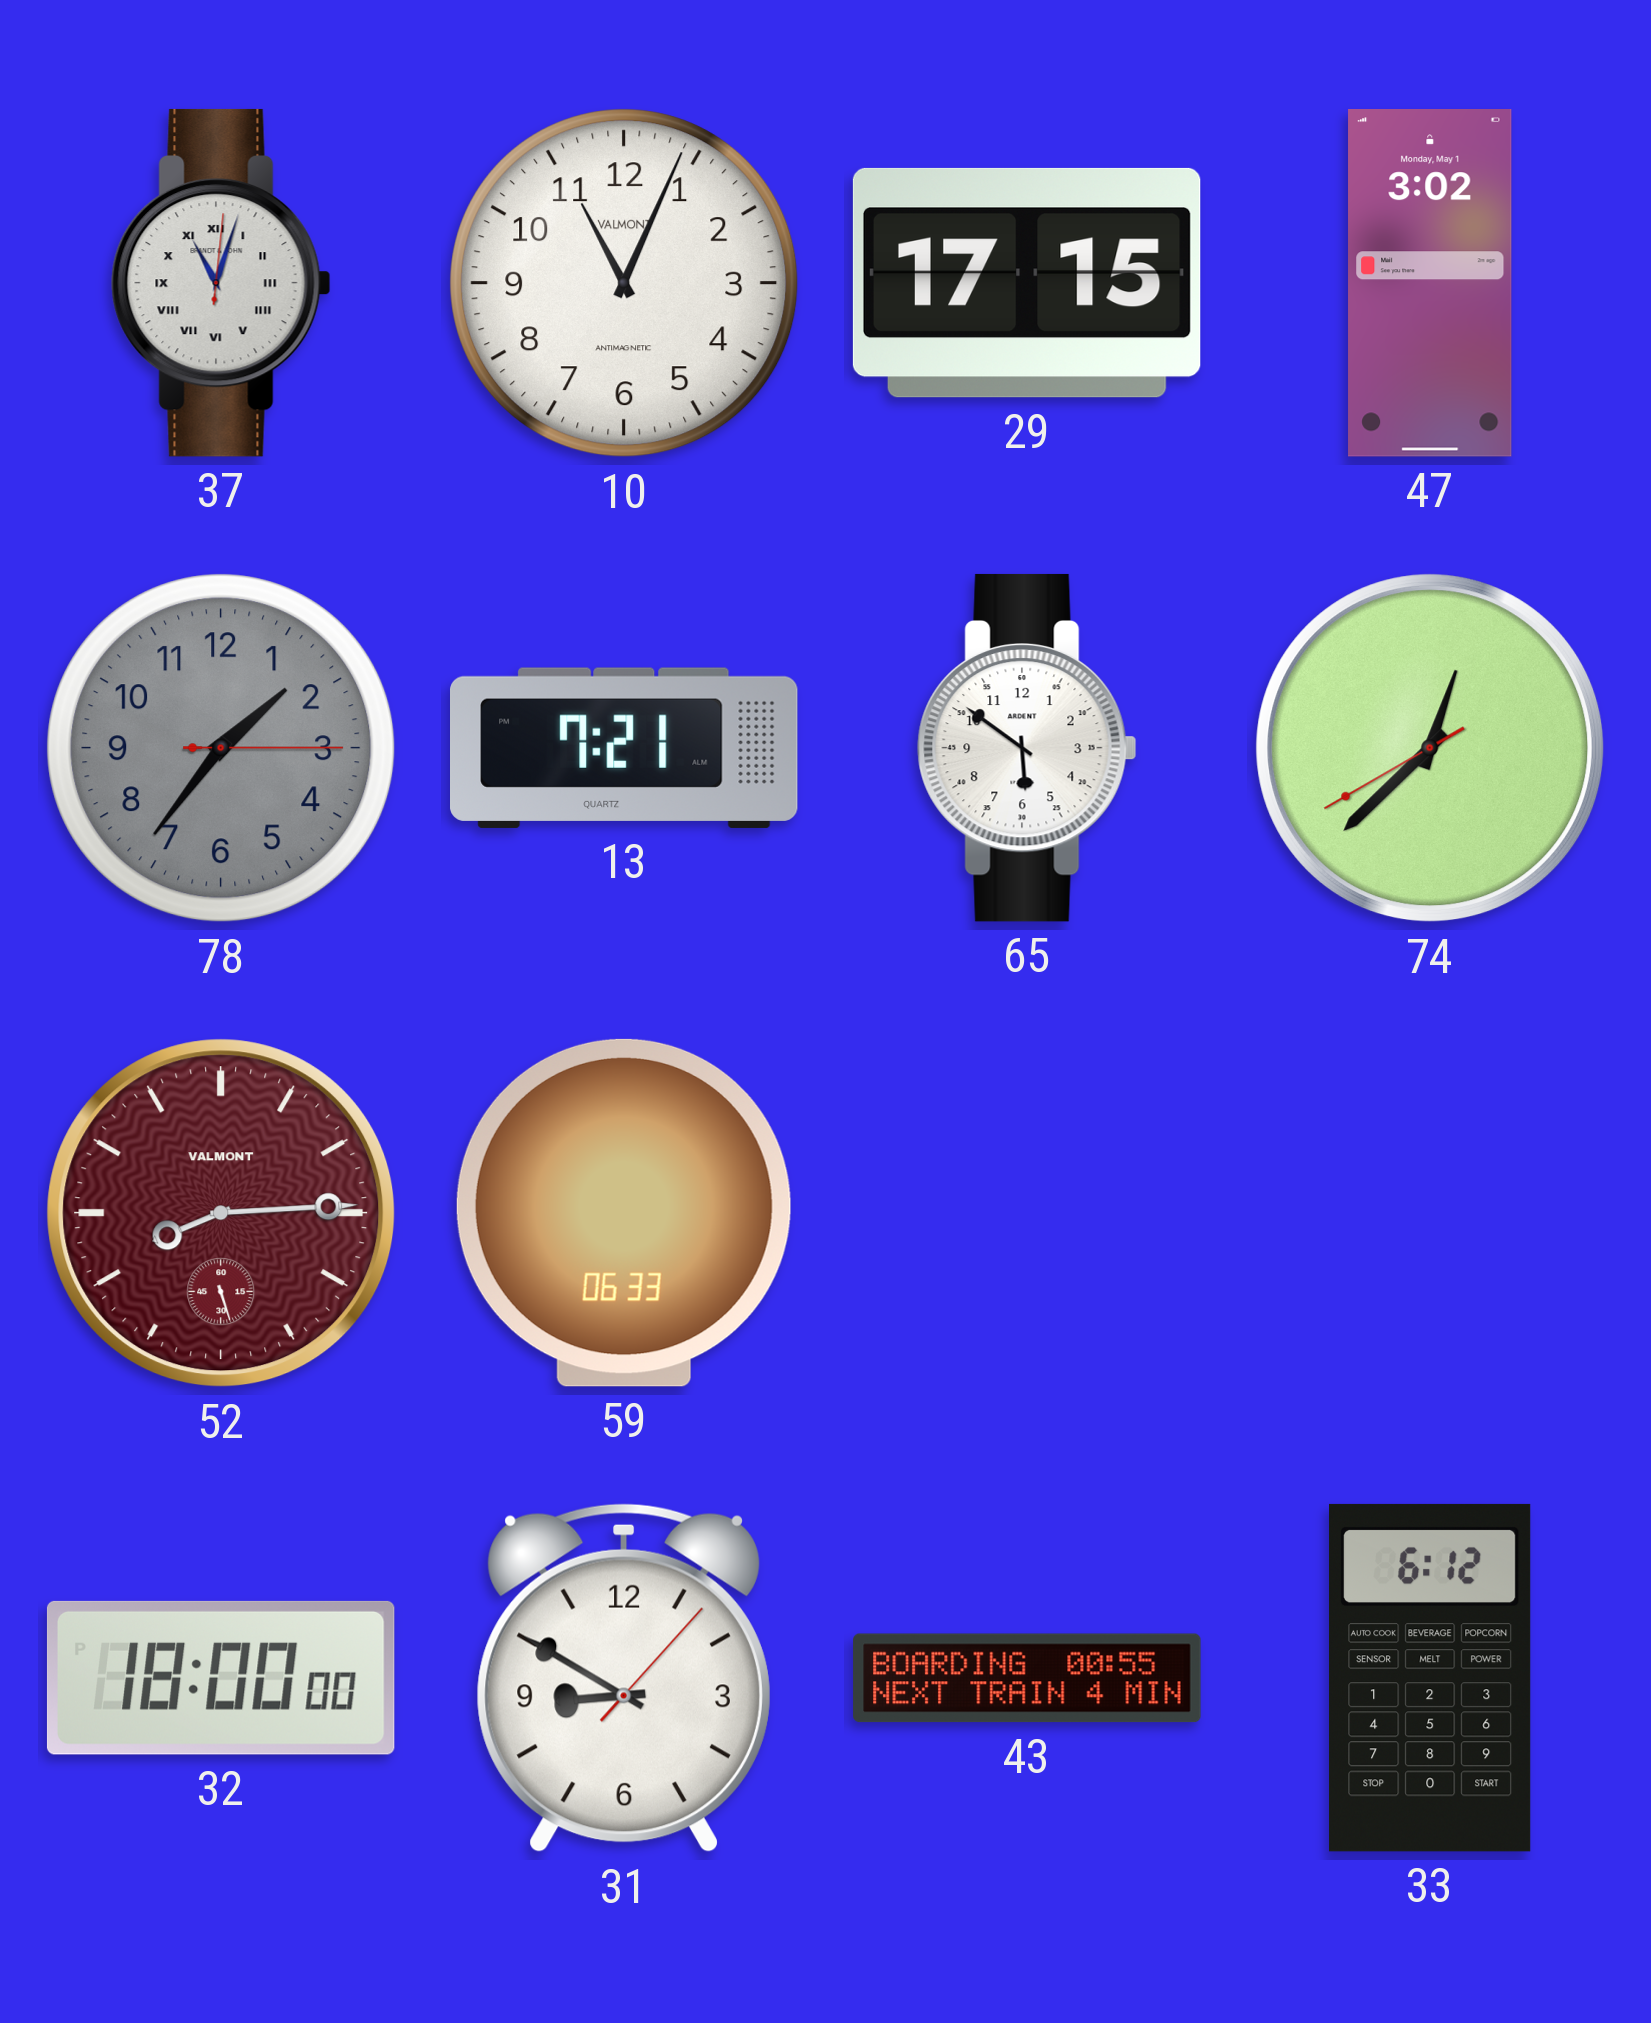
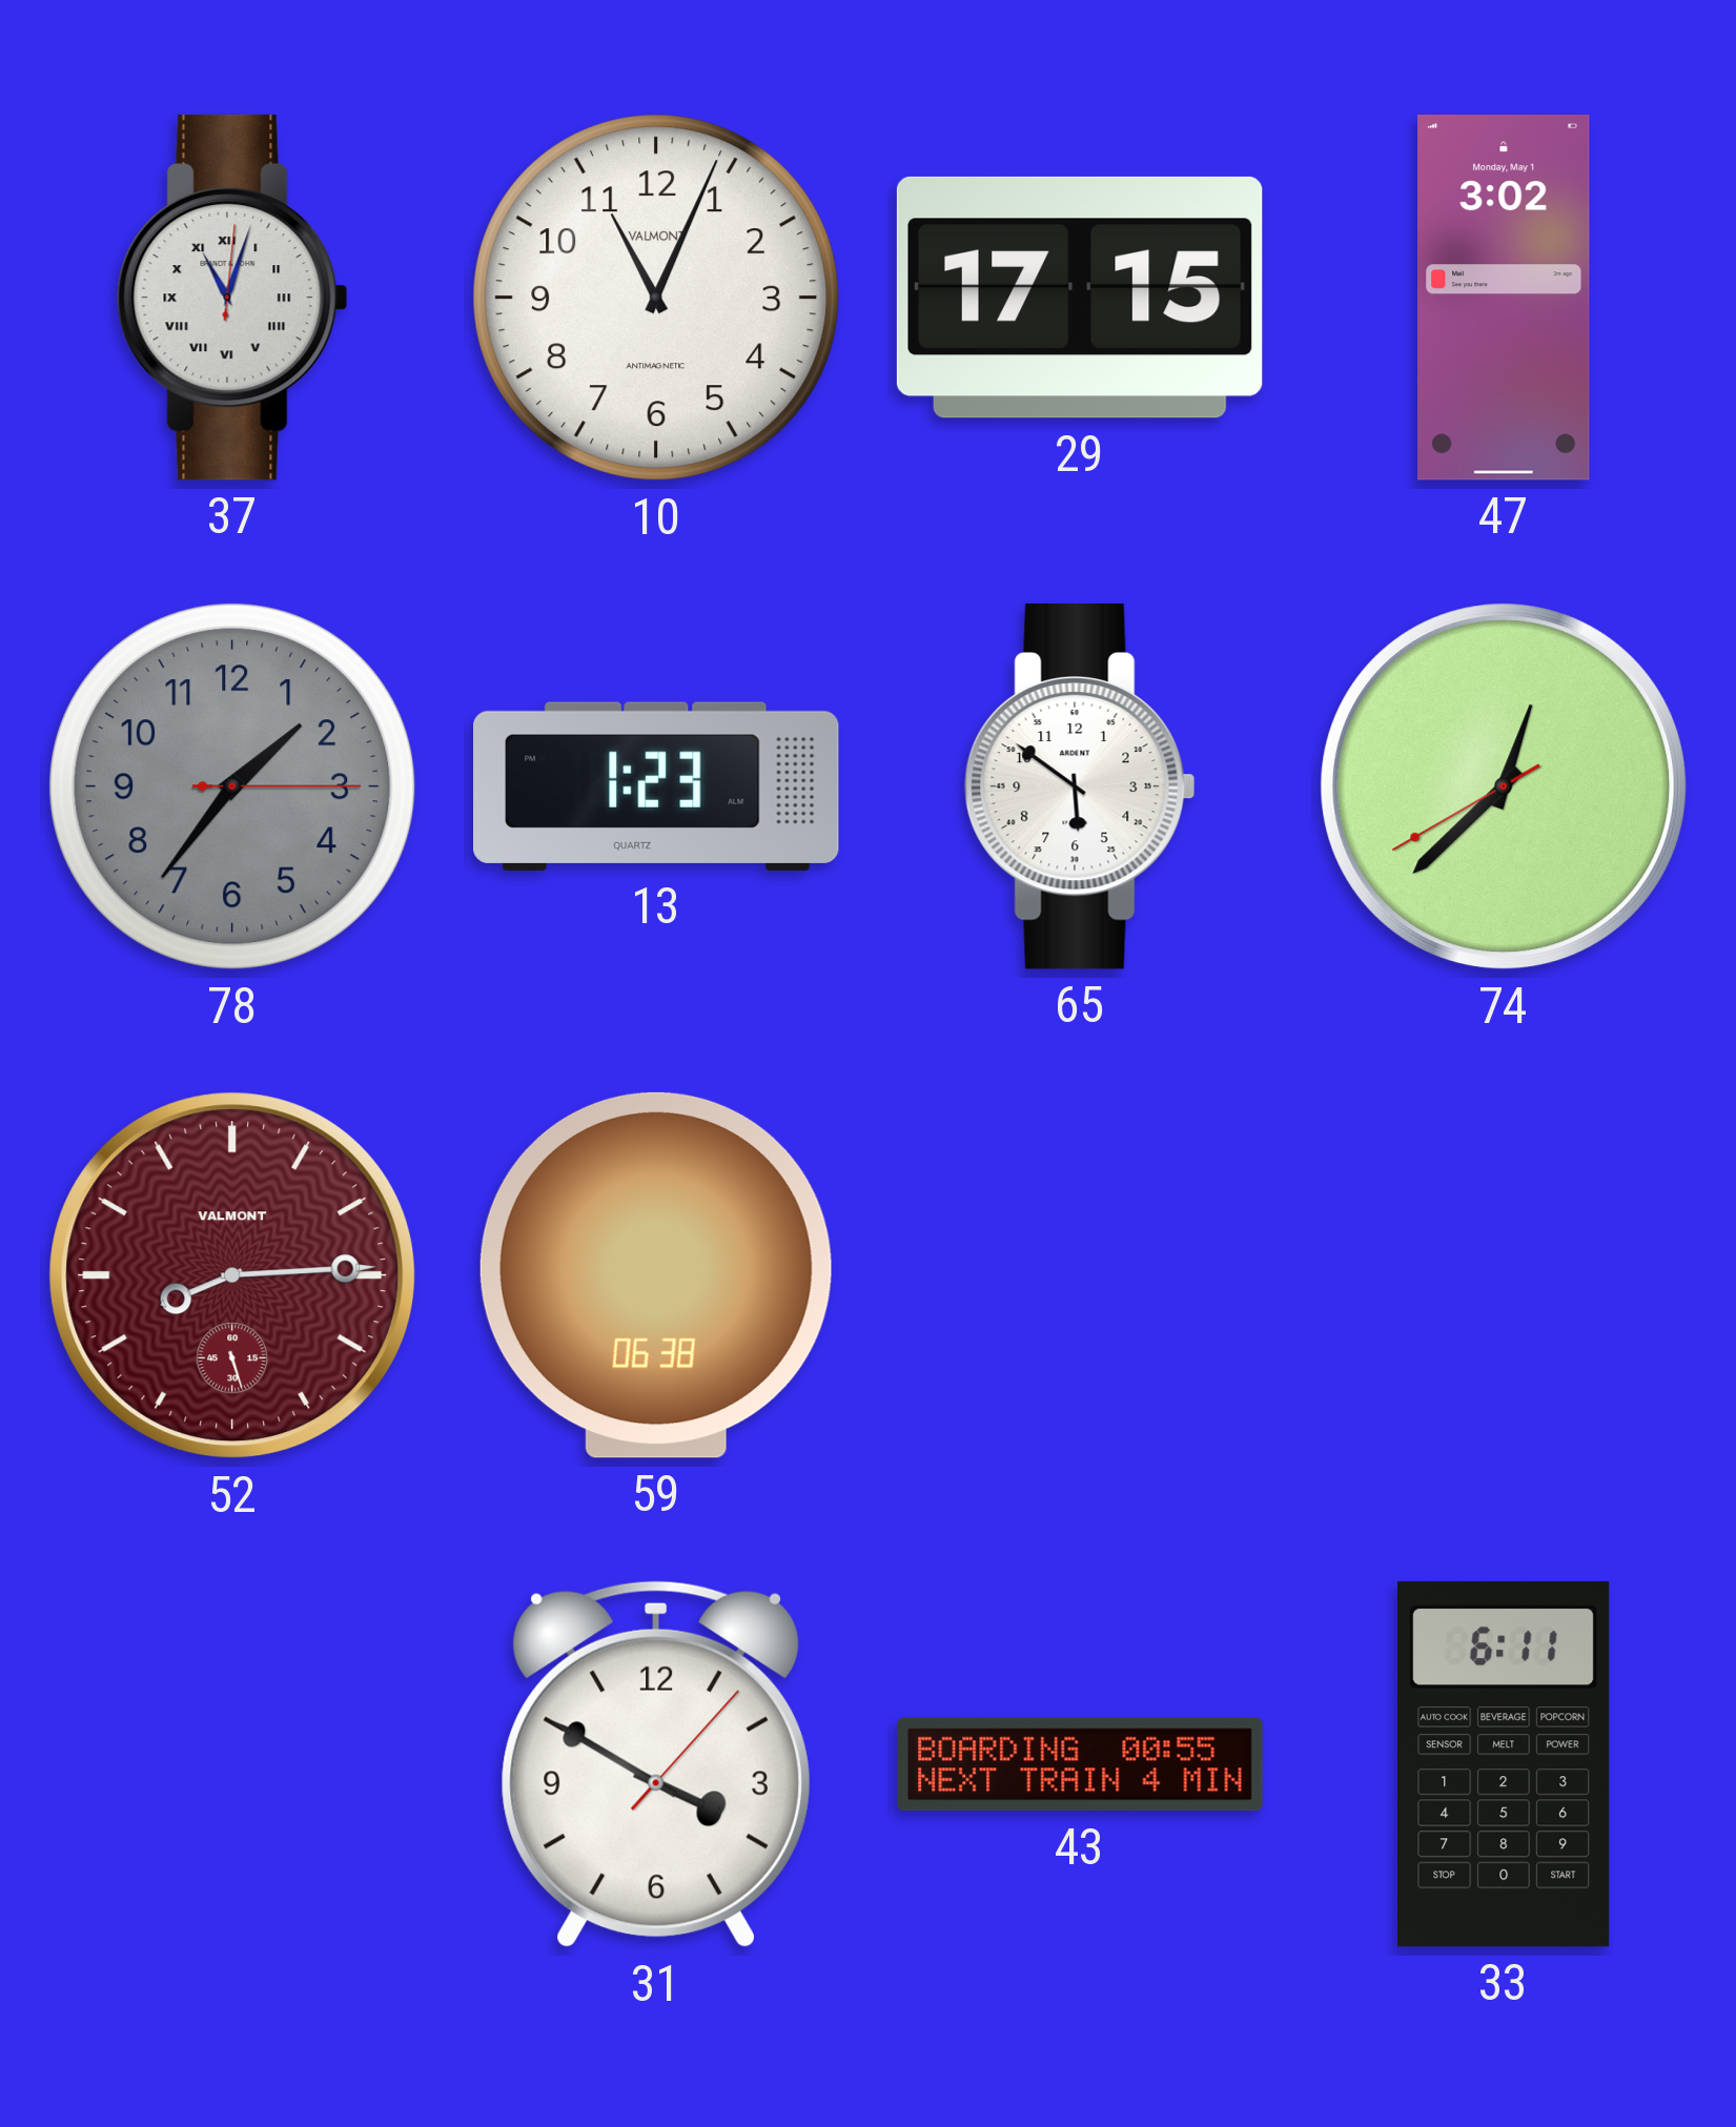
13: 7:21 -> 1:23
59: 06:33 -> 06:38
32: 18:00 -> none
31: 8:50 -> 3:50
33: 6:12 -> 6:11
